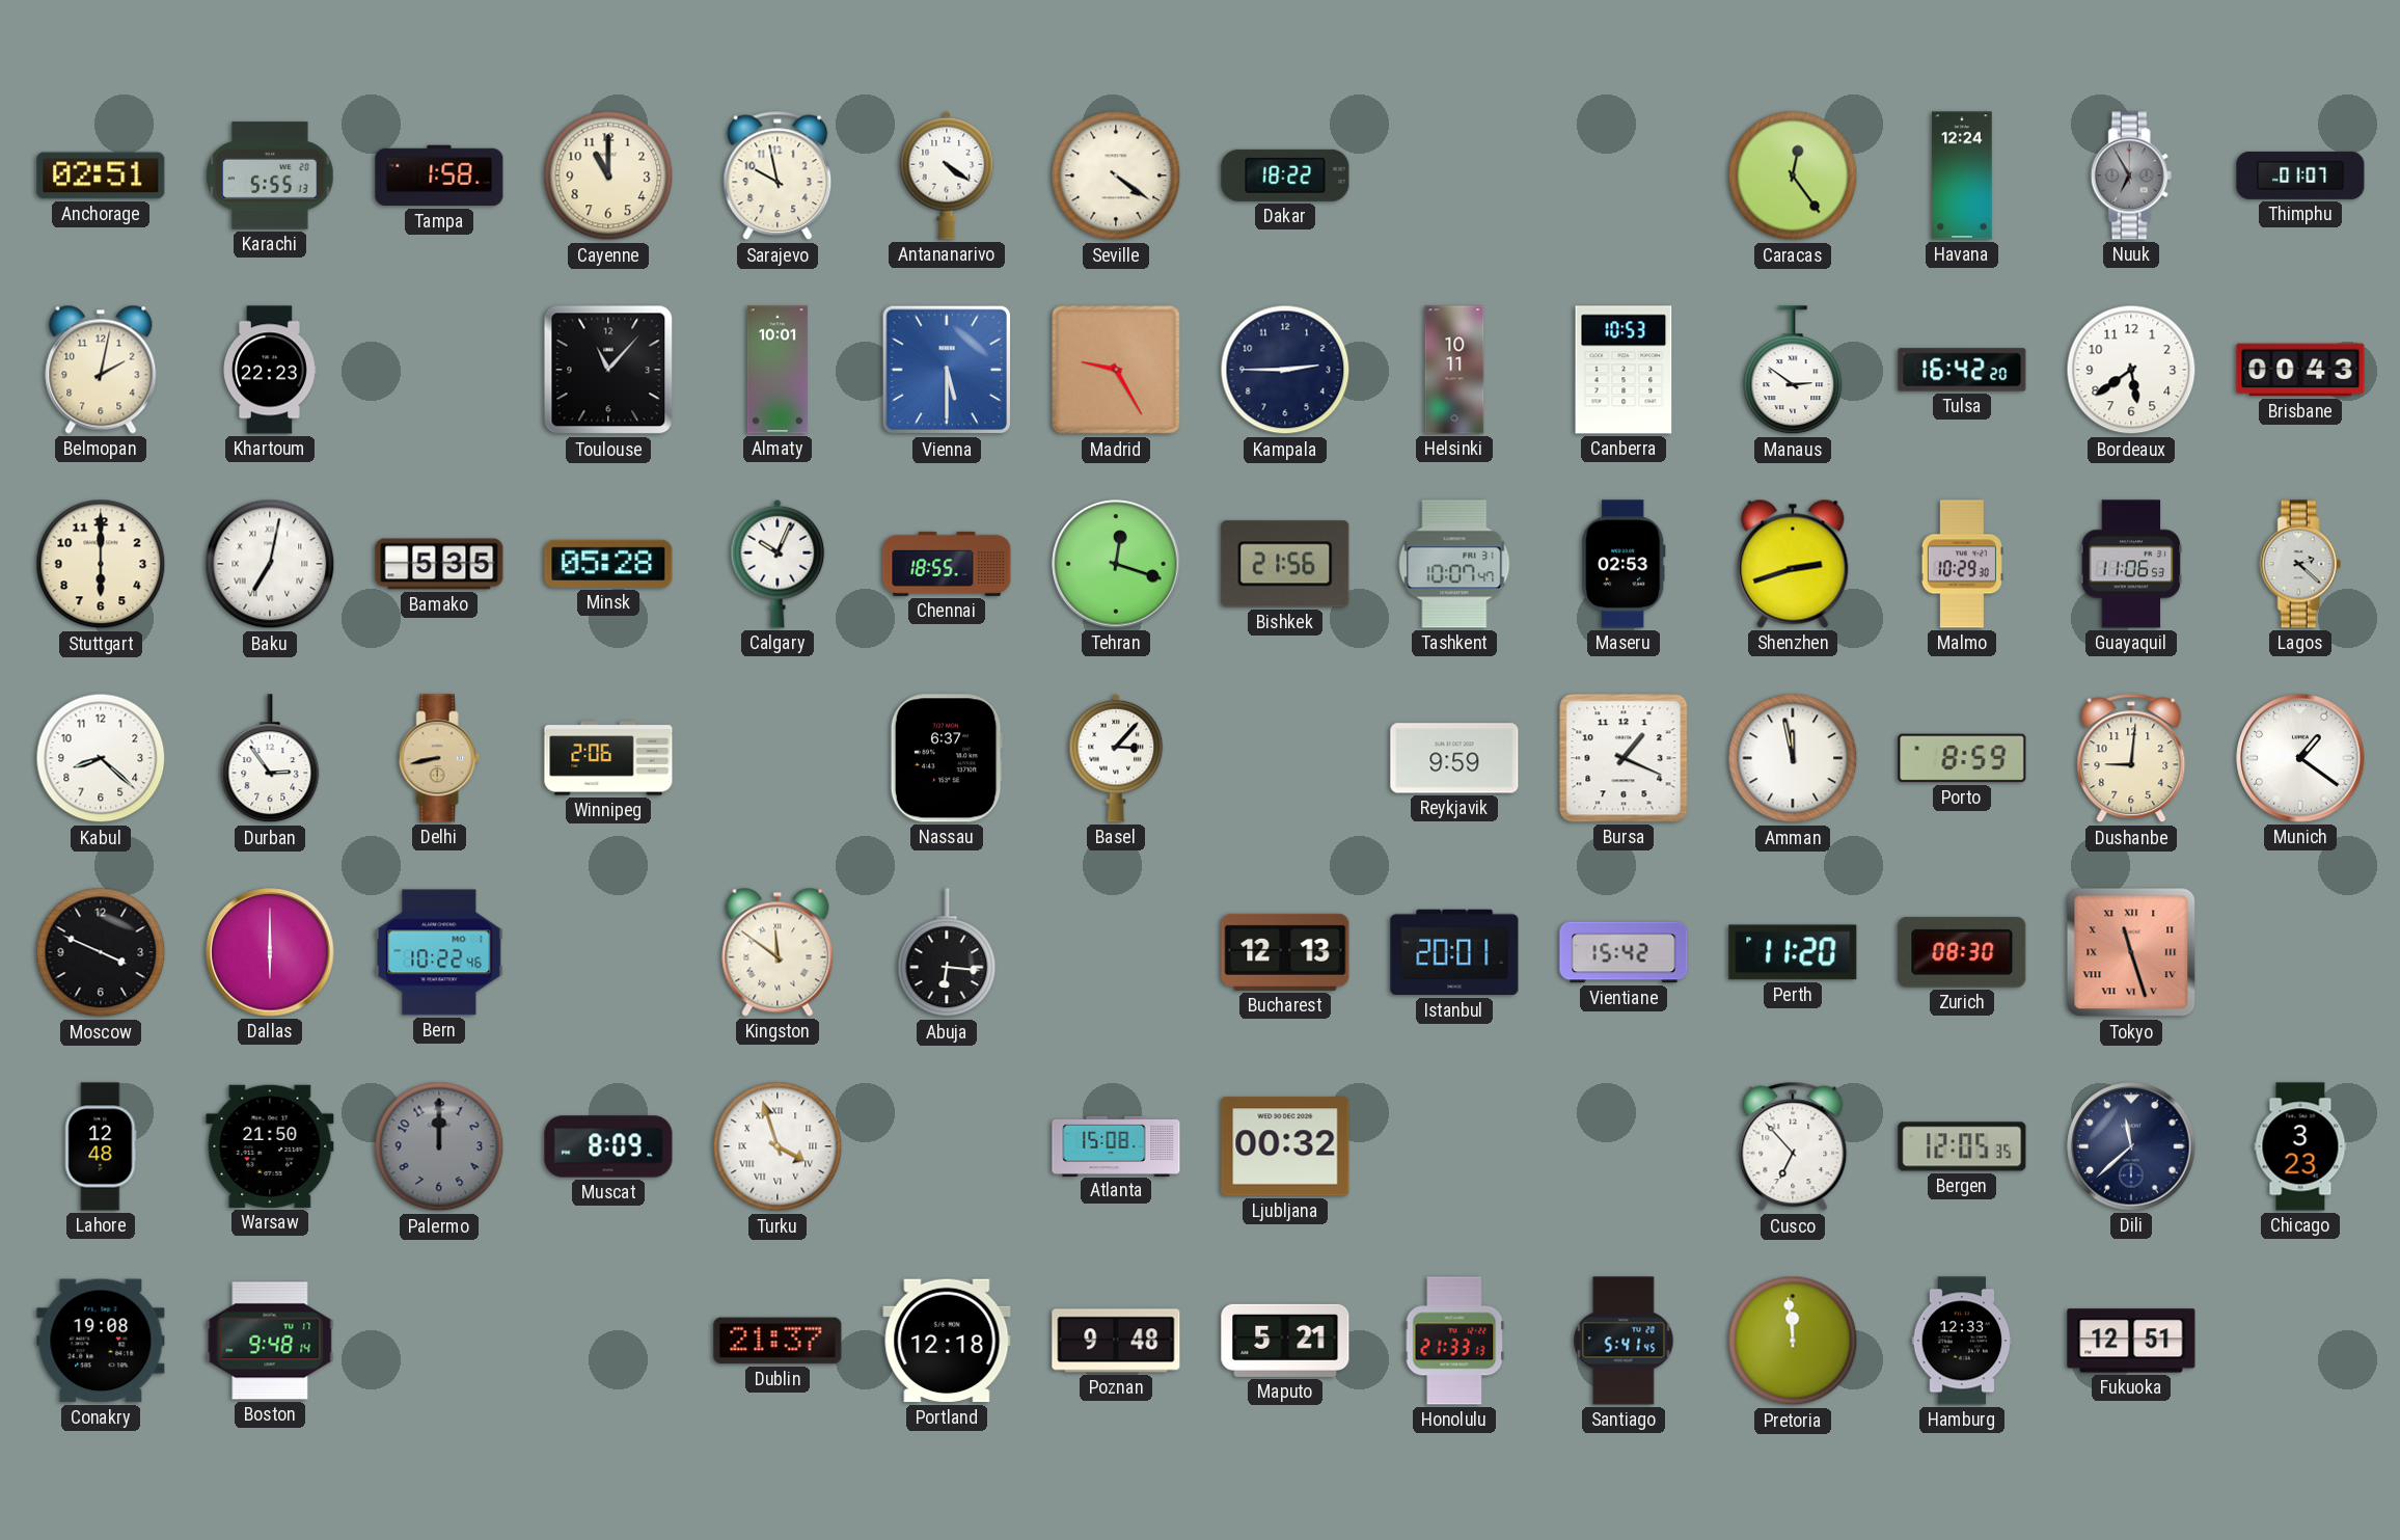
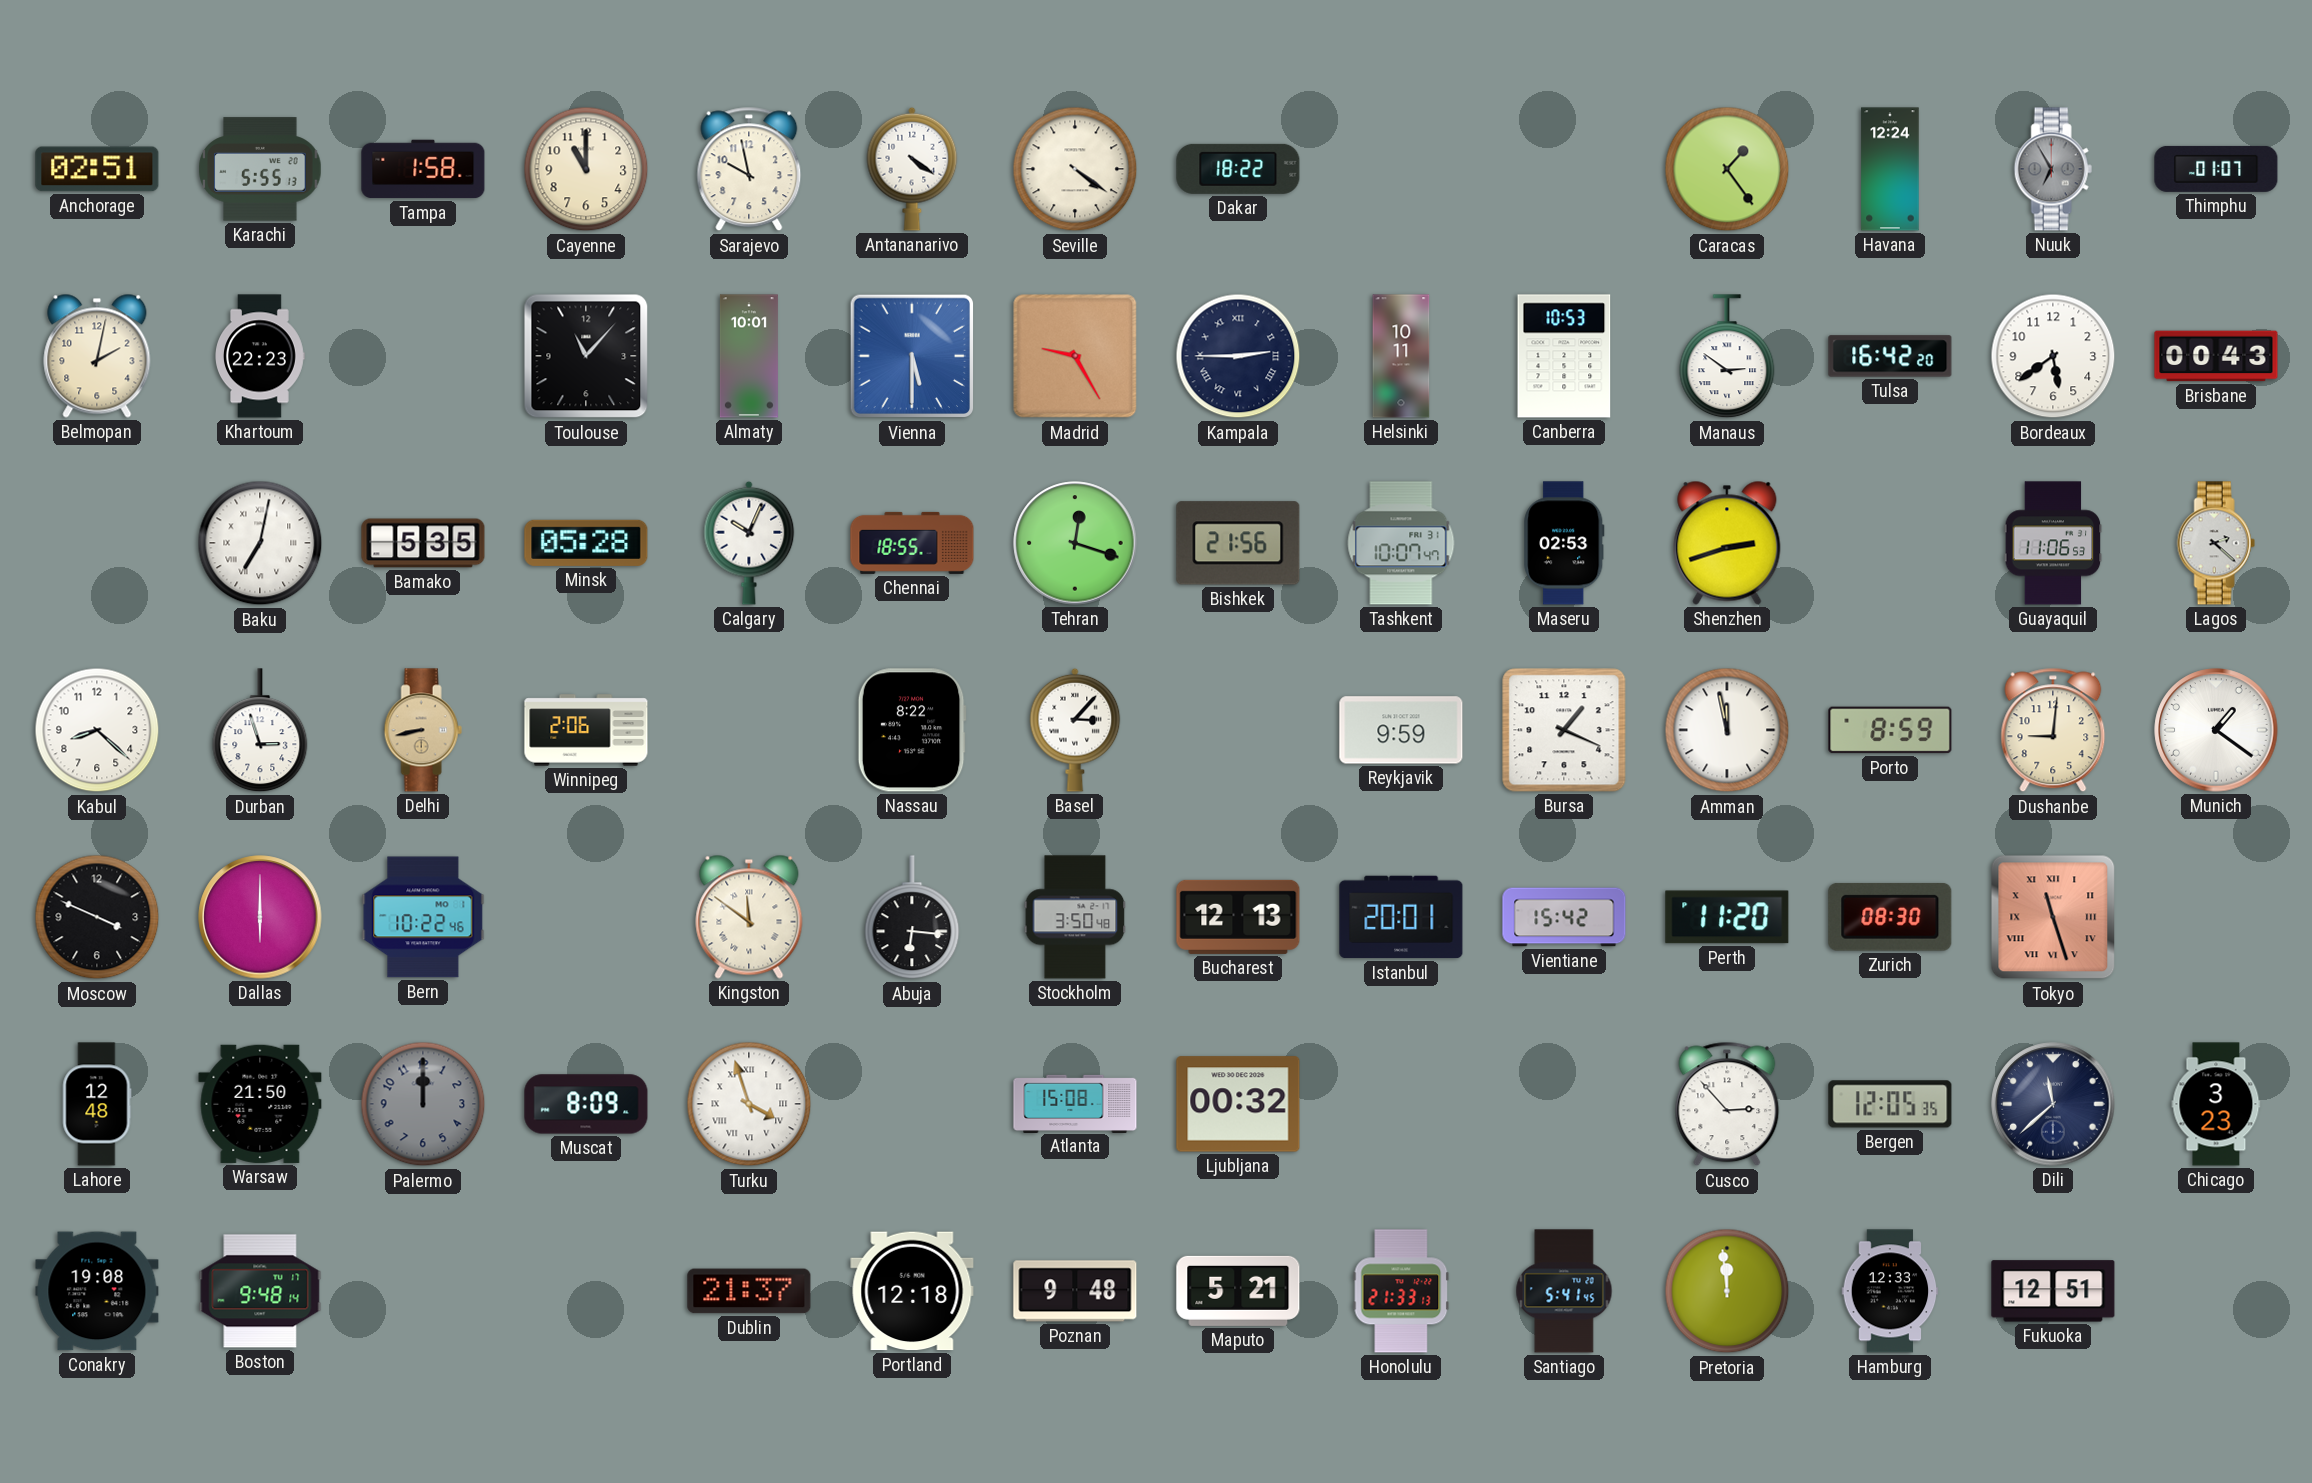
Caracas: 12:24 -> 1:24
Kampala numerals: Arabic -> Roman
Stuttgart: 6:00 -> none
Malmo: 10:29 -> none
Durban: 2:54 -> 2:57
Nassau: 6:37 -> 8:22
Stockholm: none -> 3:50
Cusco: 6:53 -> 2:53
